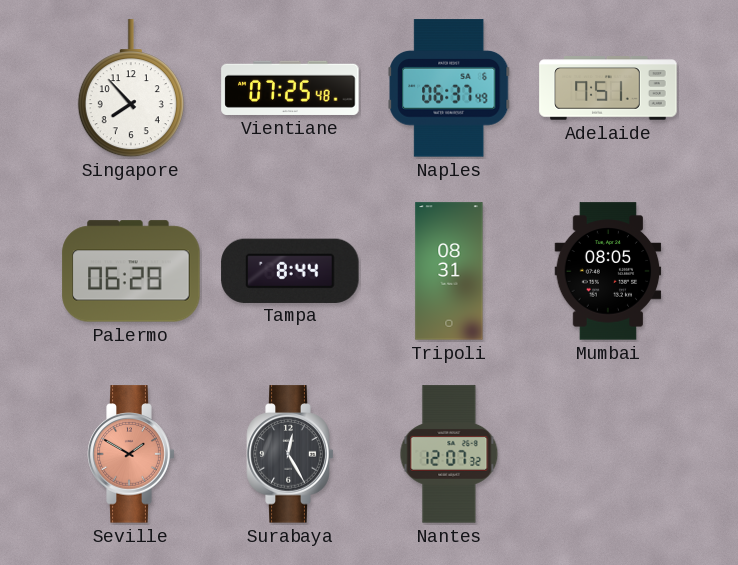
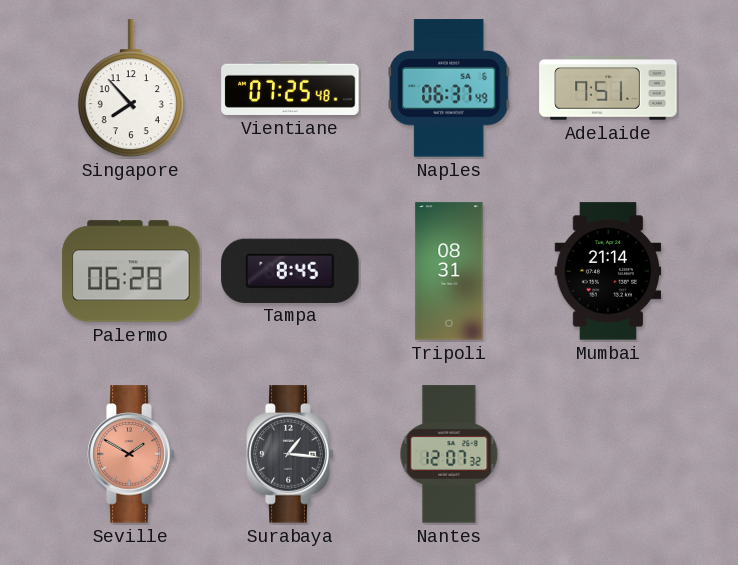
Tampa: 8:44 -> 8:45
Mumbai: 08:05 -> 21:14
Surabaya: 12:25 -> 1:16
